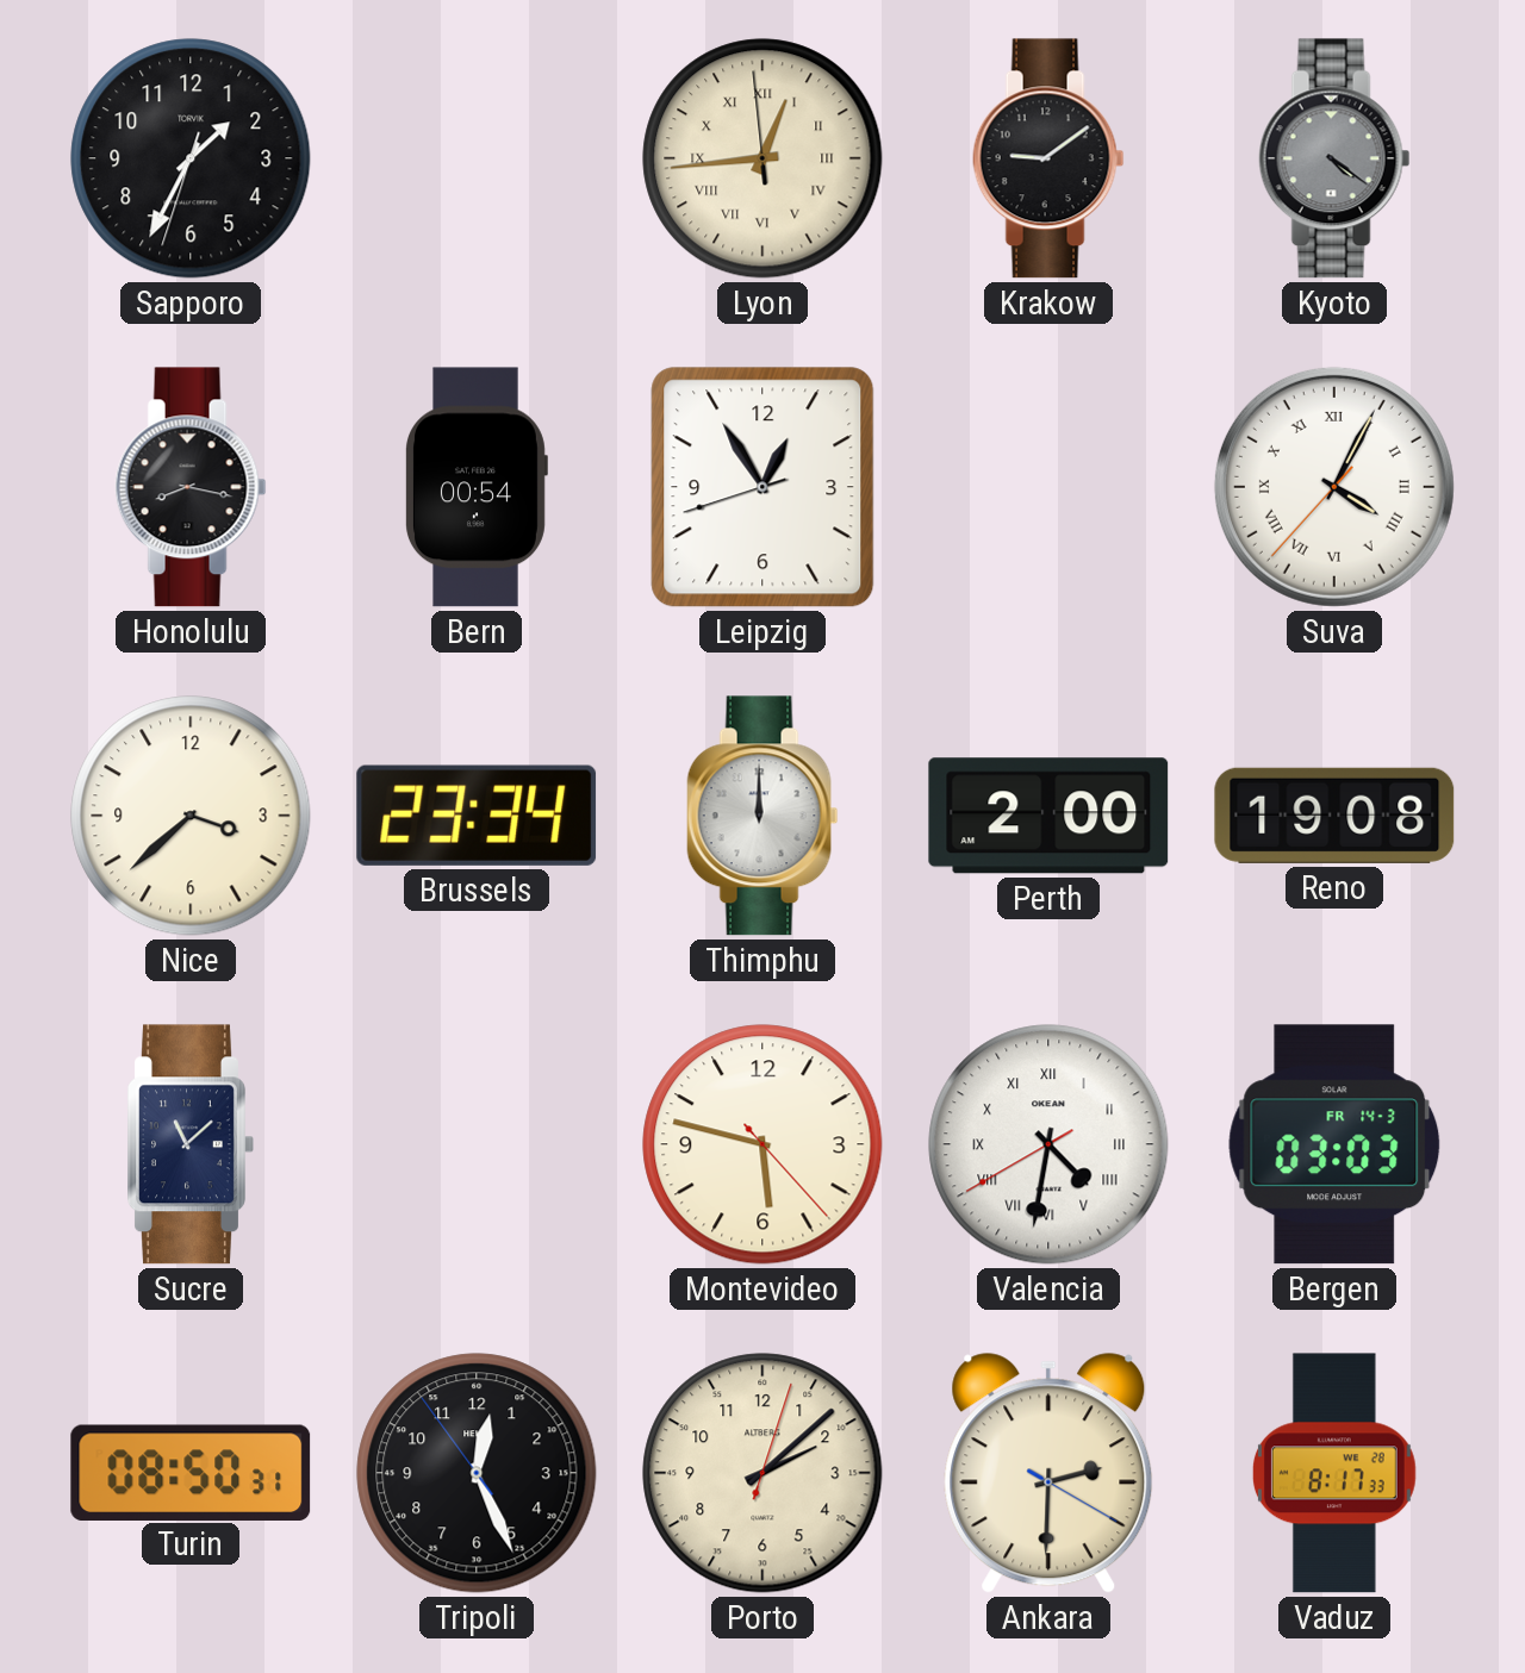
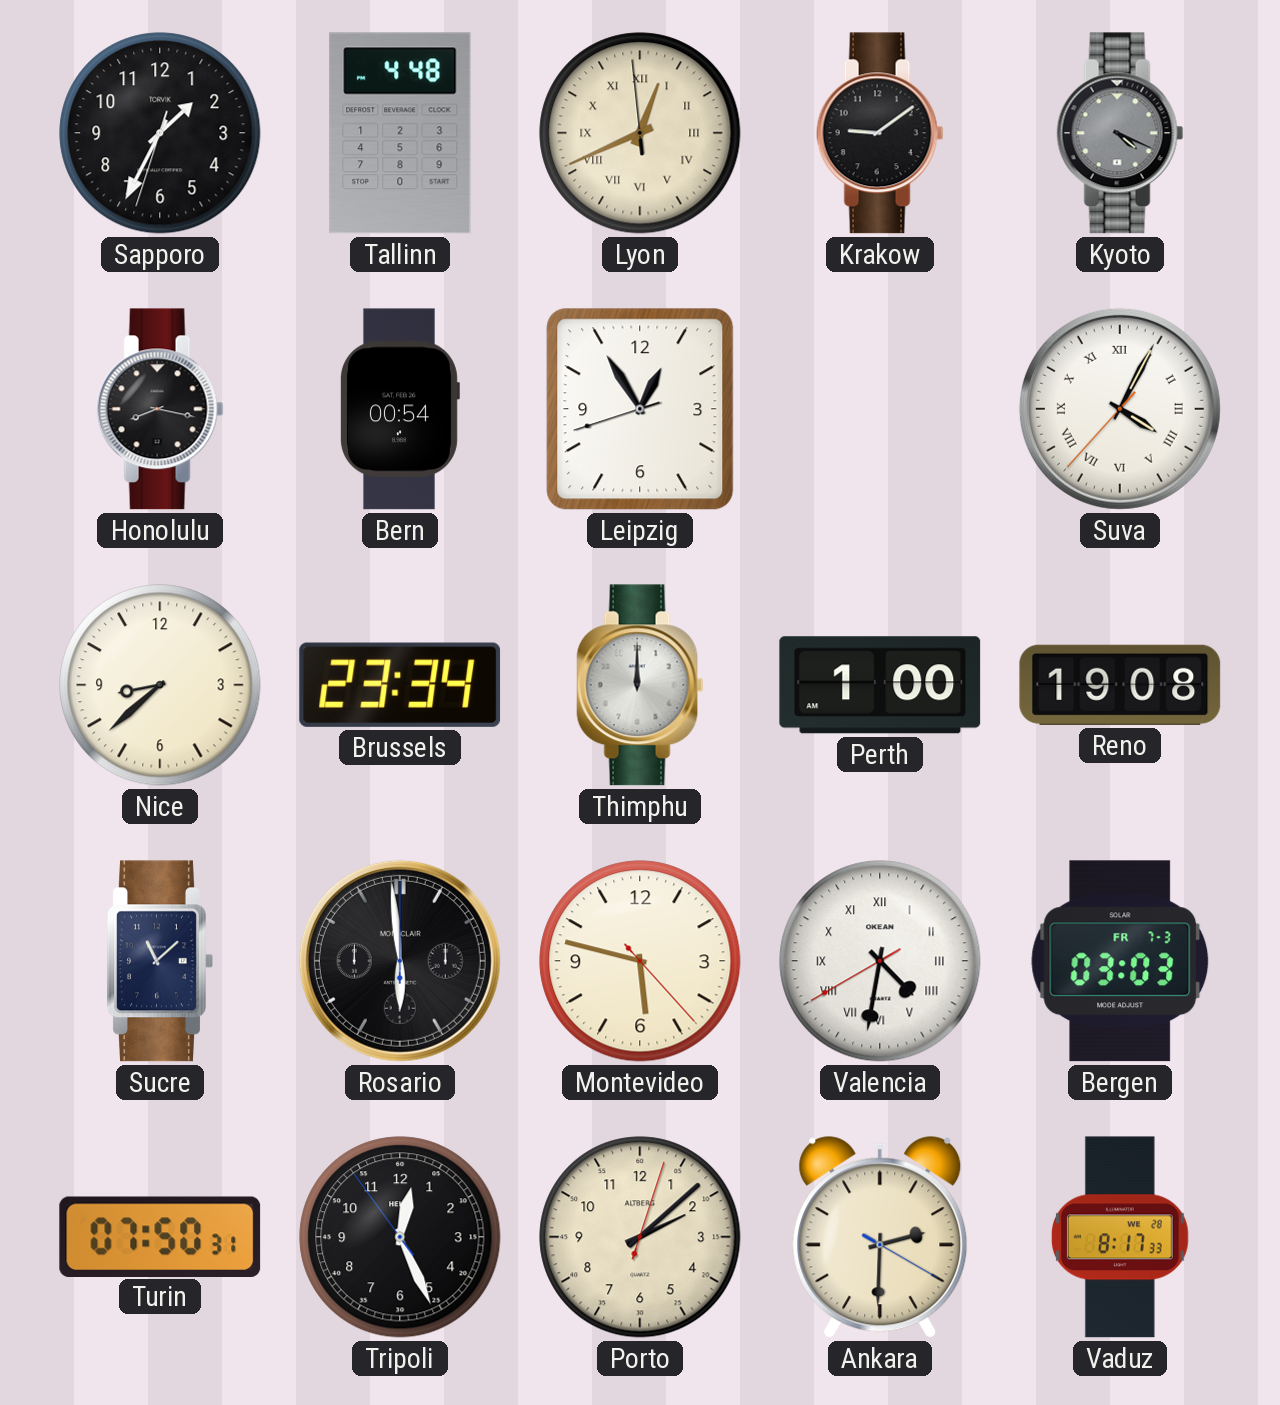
Tallinn: none -> 4:48
Lyon: 12:43 -> 12:40
Kyoto: 4:21 -> 4:19
Nice: 3:38 -> 8:38
Perth: 2:00 -> 1:00
Rosario: none -> 5:59
Bergen date: FR 14-3 -> FR 7-3
Turin: 08:50 -> 07:50
